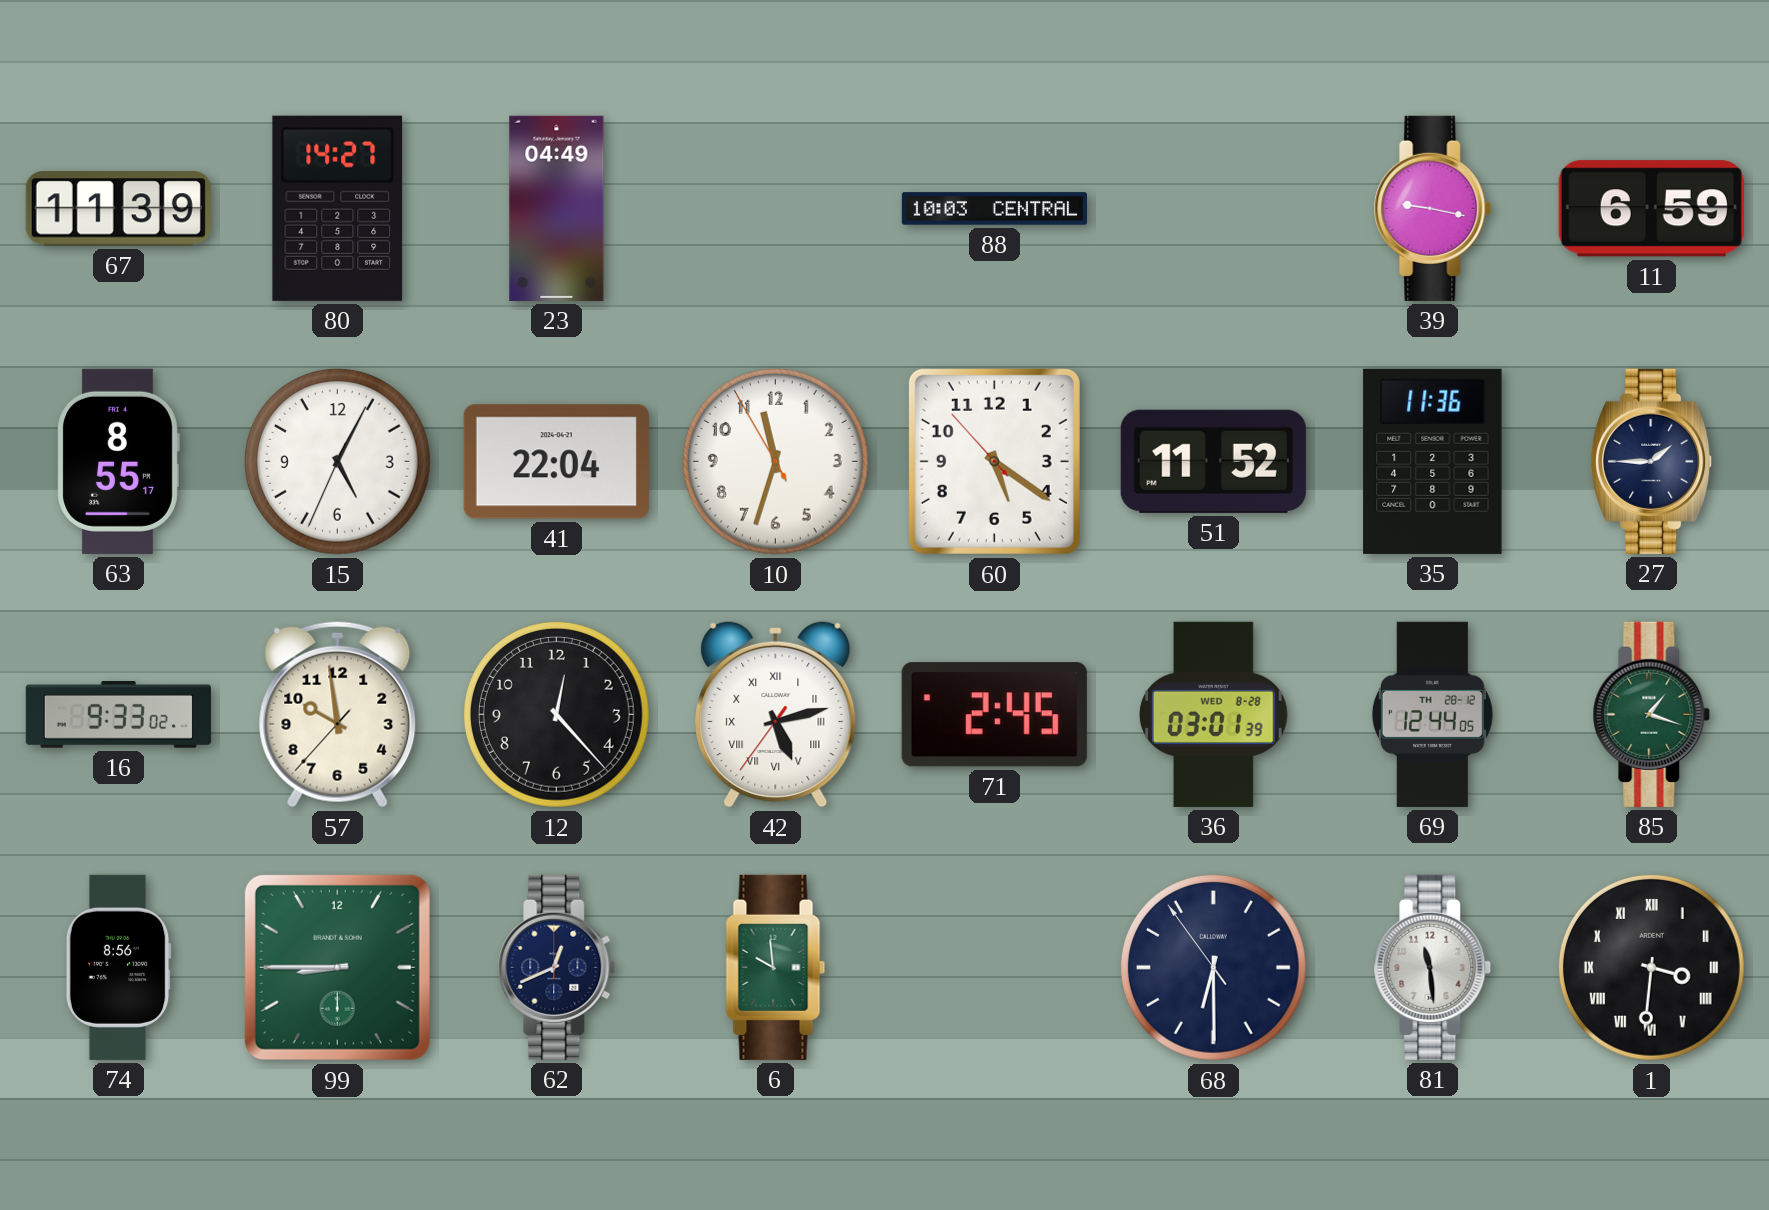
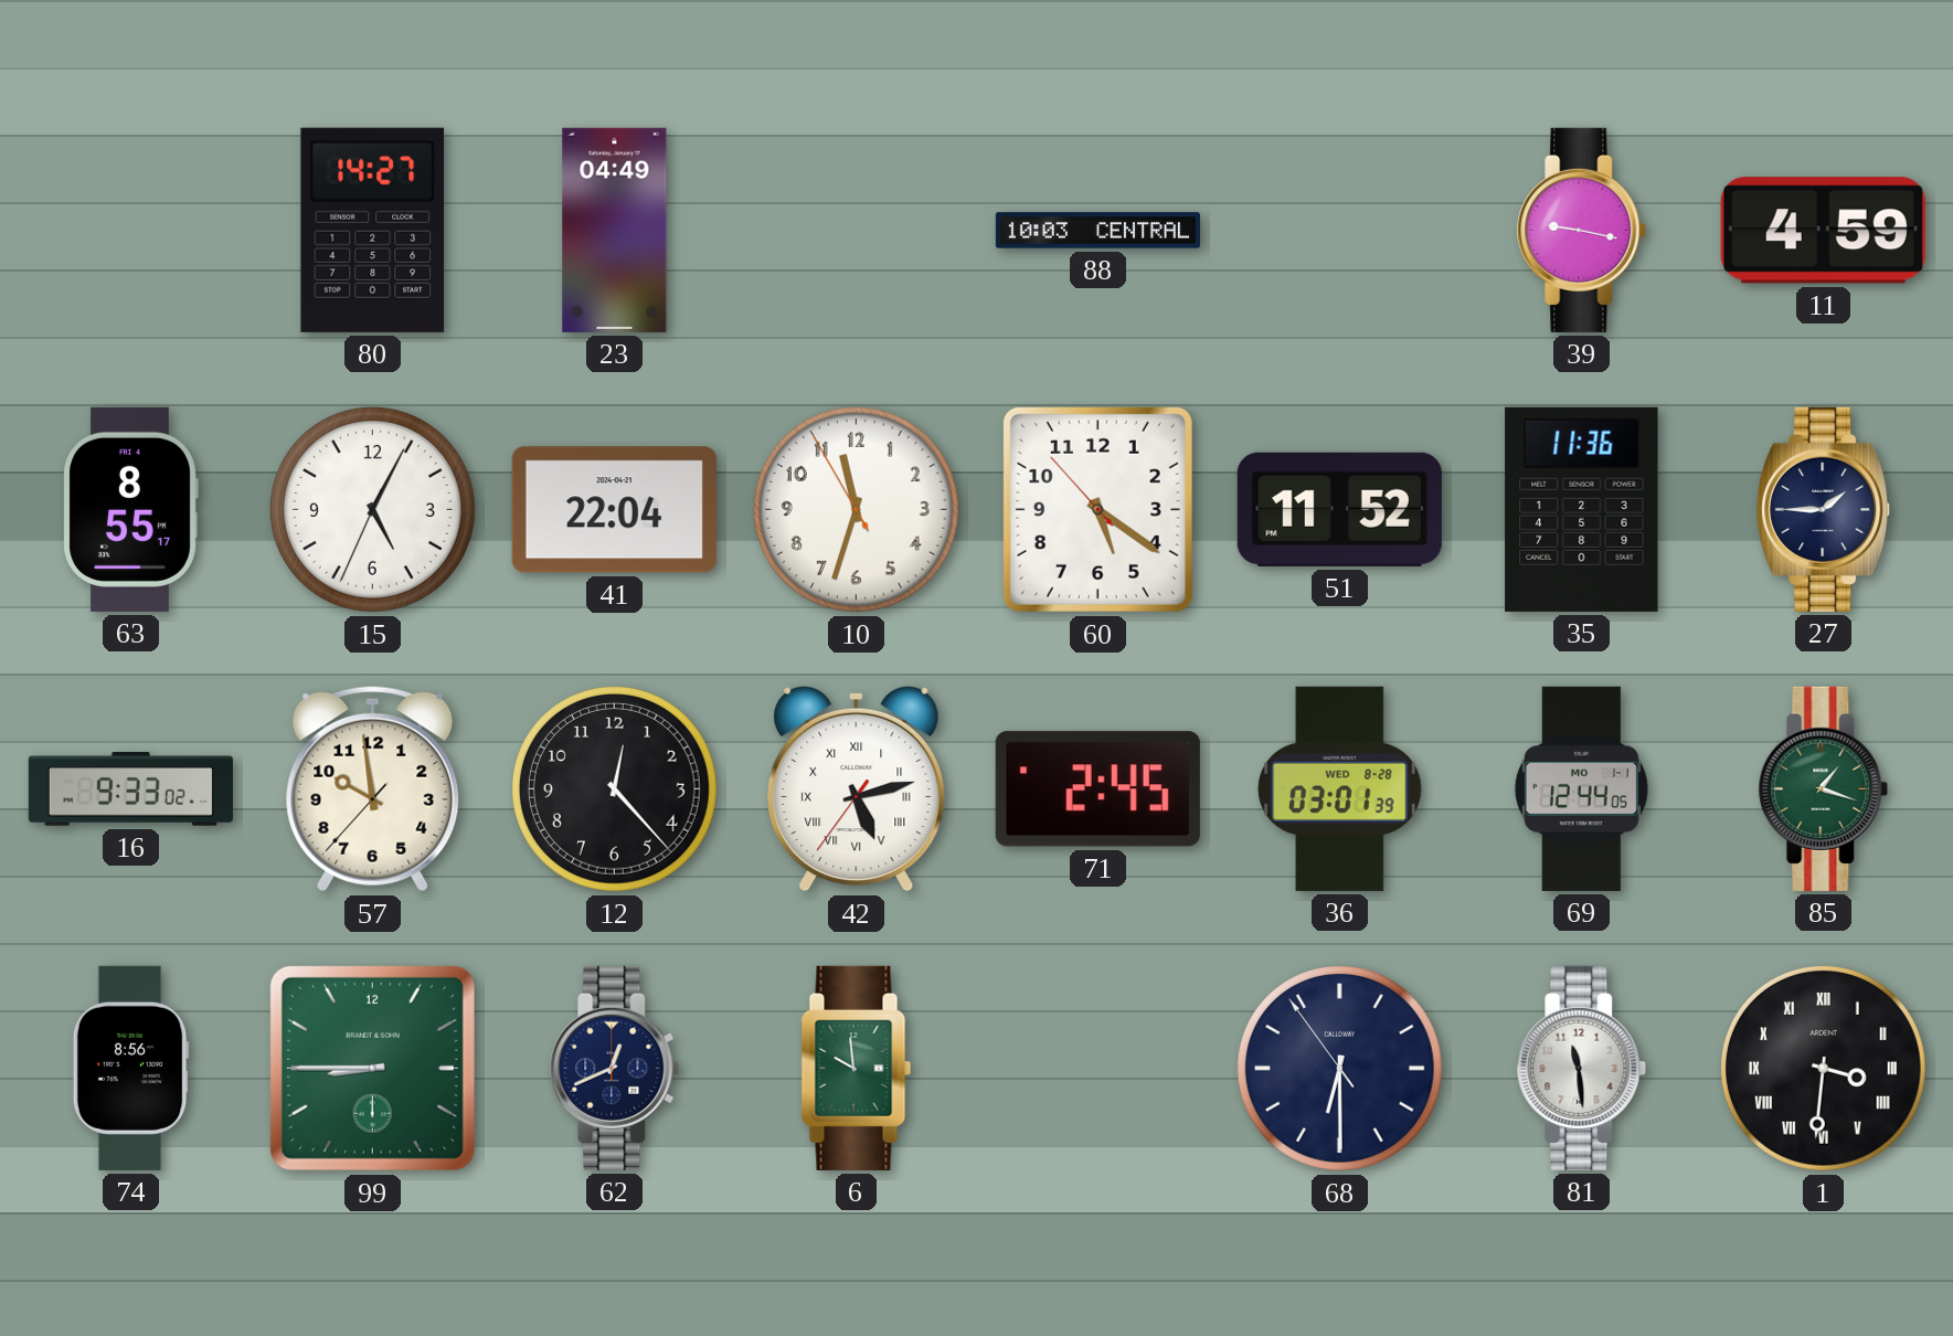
67: 11:39 -> none
11: 6:59 -> 4:59
69 date: TH 28-12 -> MO 1-1
